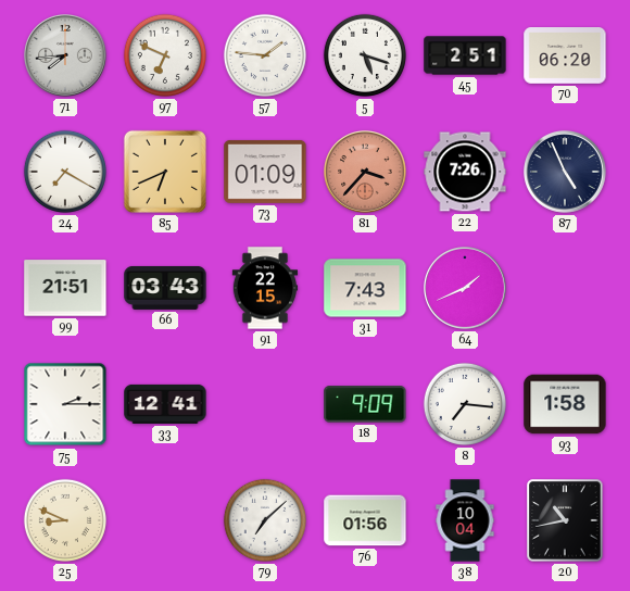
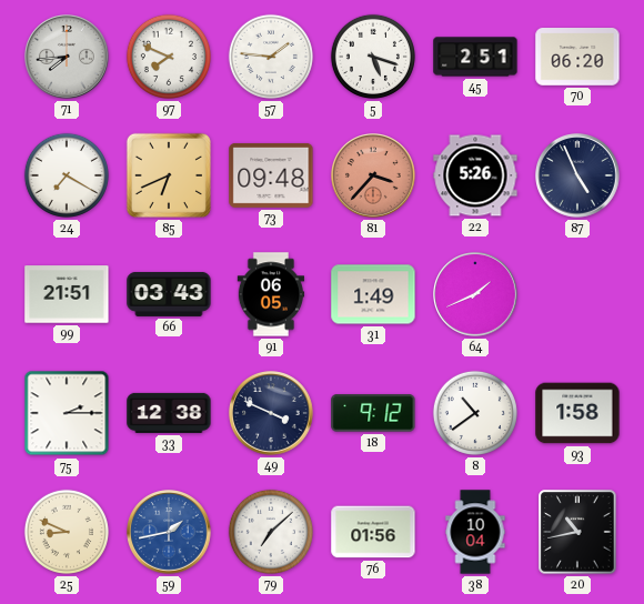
97: 6:49 -> 7:49
73: 01:09 -> 09:48
22: 7:26 -> 5:26
91: 22:15 -> 06:05
31: 7:43 -> 1:49
33: 12:41 -> 12:38
49: none -> 3:49
18: 9:09 -> 9:12
8: 7:16 -> 10:39
59: none -> 1:43
